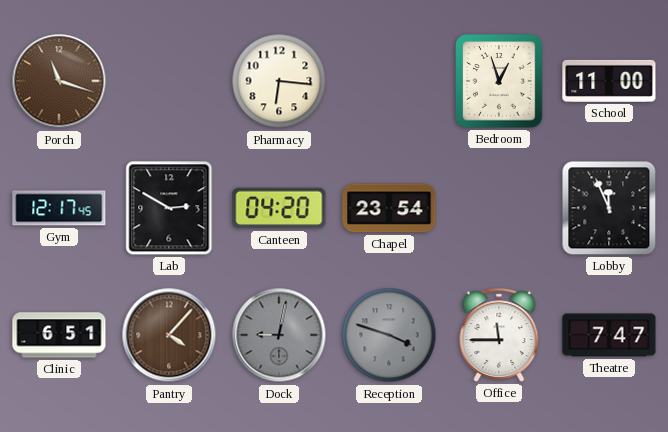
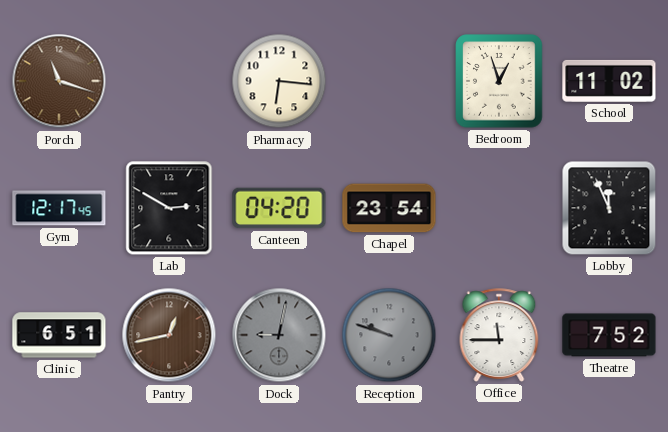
School: 11:00 -> 11:02
Pantry: 4:07 -> 12:43
Reception: 3:48 -> 9:48
Theatre: 7:47 -> 7:52
